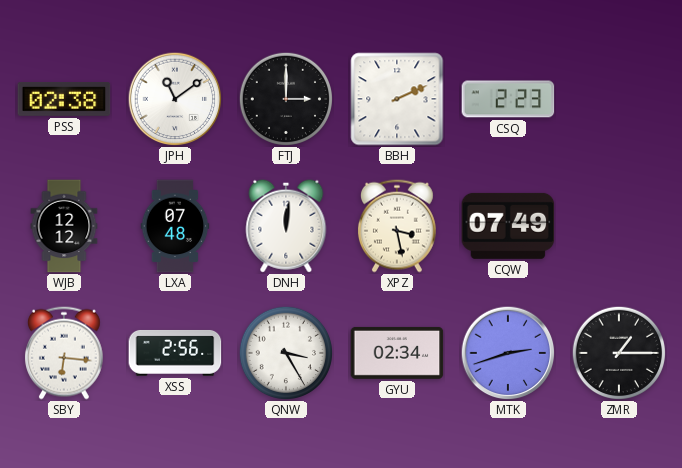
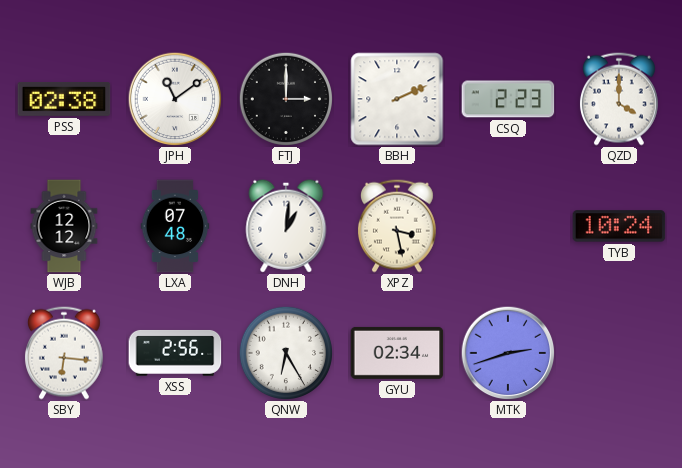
QZD: none -> 4:00
DNH: 12:01 -> 1:01
CQW: 07:49 -> none
TYB: none -> 10:24
QNW: 3:25 -> 6:25
ZMR: 1:15 -> none
